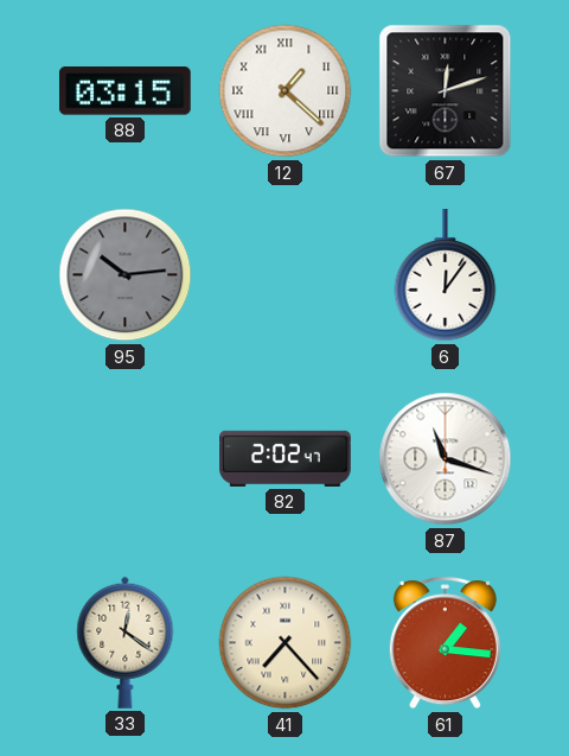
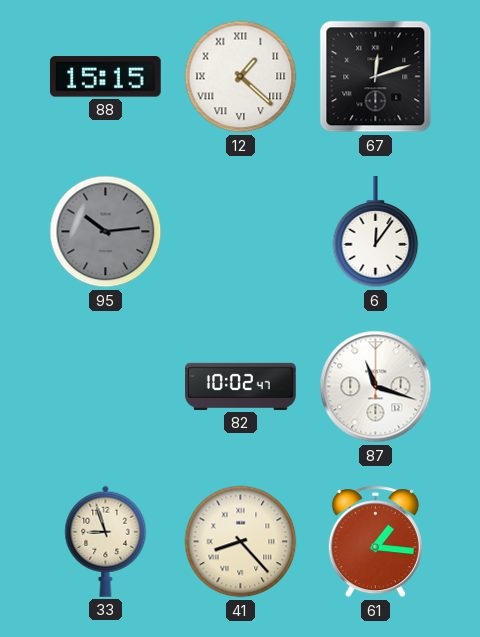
88: 03:15 -> 15:15
82: 2:02 -> 10:02
33: 12:21 -> 8:57
41: 7:23 -> 8:23
